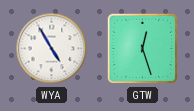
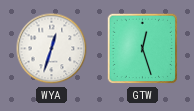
WYA: 4:55 -> 12:33
